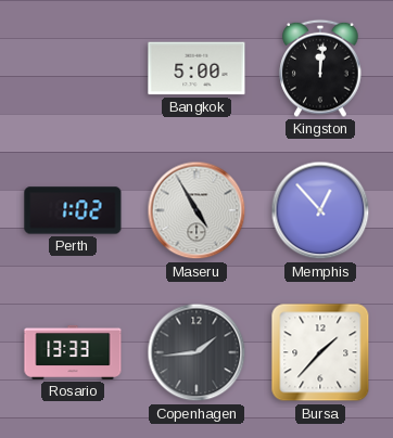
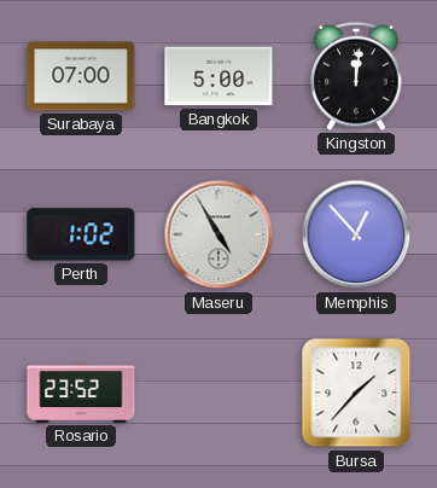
Surabaya: none -> 07:00
Rosario: 13:33 -> 23:52
Copenhagen: 1:44 -> none
